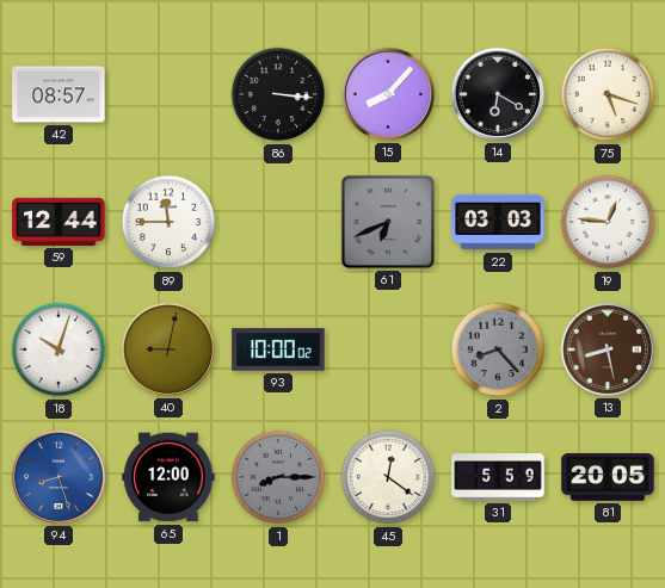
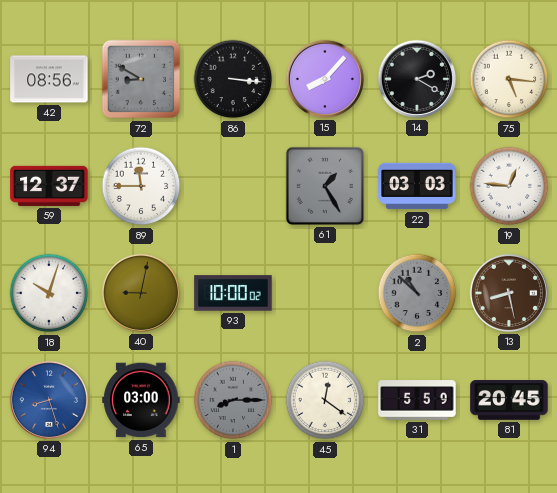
42: 08:57 -> 08:56
72: none -> 8:50
14: 6:20 -> 2:20
75: 5:18 -> 5:16
59: 12:44 -> 12:37
61: 6:41 -> 1:25
2: 8:23 -> 10:52
65: 12:00 -> 03:00
81: 20:05 -> 20:45
